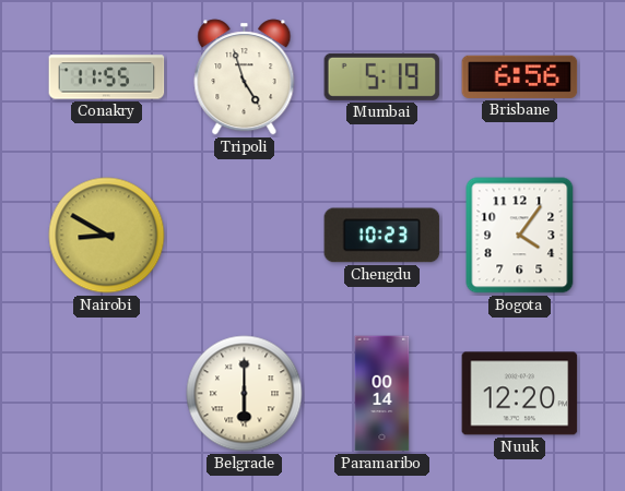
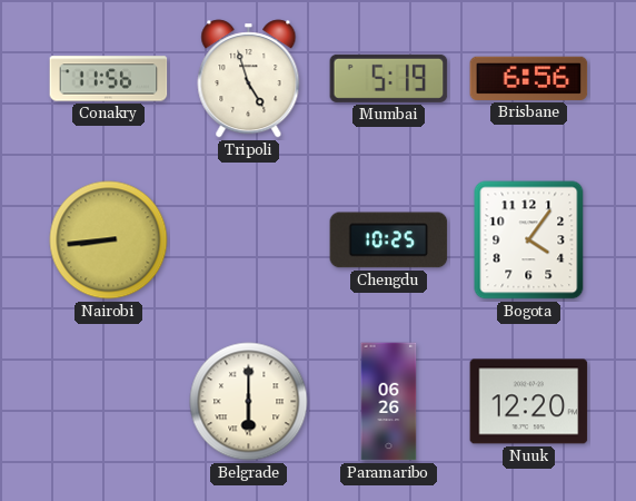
Conakry: 11:55 -> 11:56
Nairobi: 8:50 -> 8:44
Chengdu: 10:23 -> 10:25
Paramaribo: 00:14 -> 06:26
